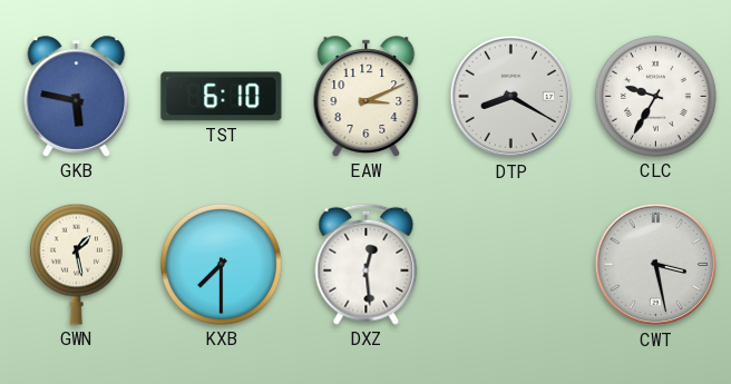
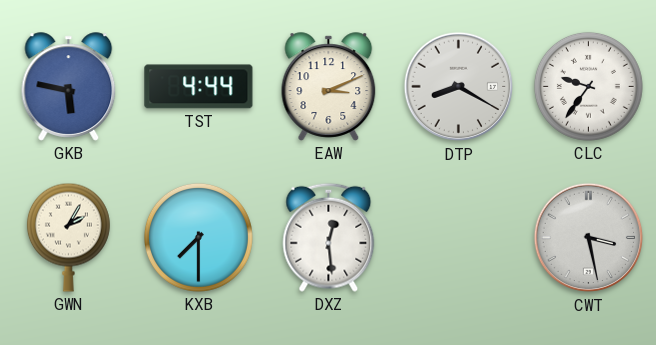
TST: 6:10 -> 4:44
CLC: 9:35 -> 9:36
GWN: 1:28 -> 2:05
